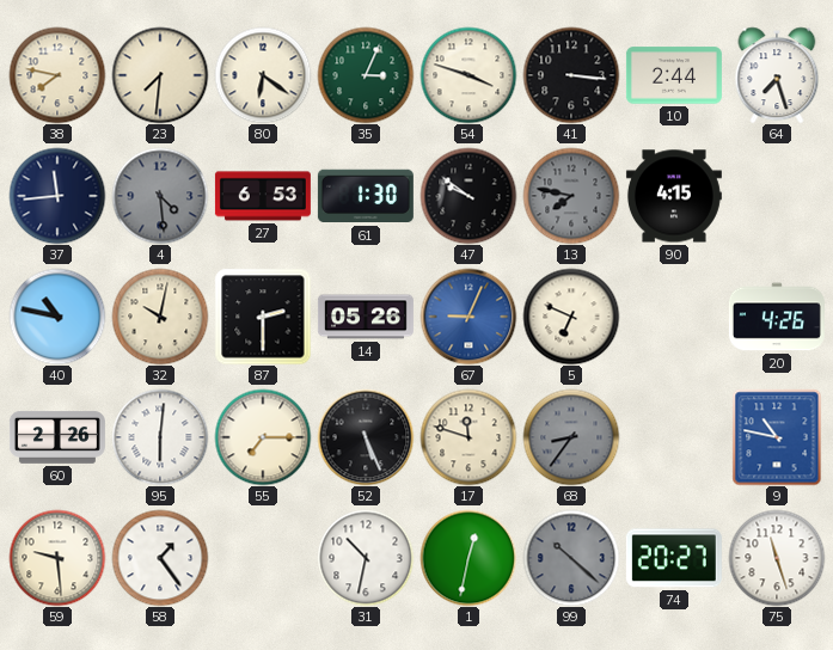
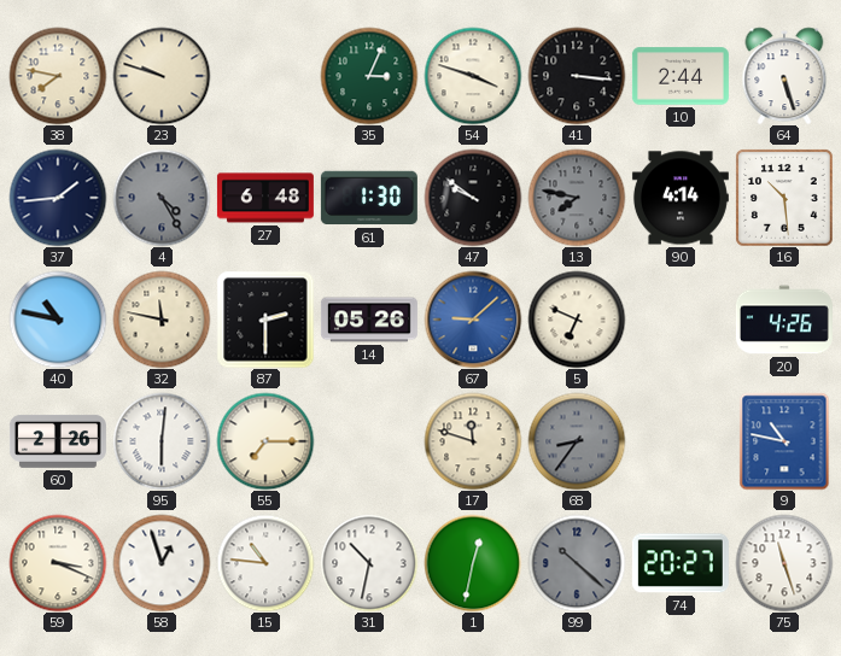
23: 7:31 -> 9:48
80: 6:21 -> none
64: 7:27 -> 5:27
37: 11:44 -> 1:44
4: 4:29 -> 4:25
27: 6:53 -> 6:48
90: 4:15 -> 4:14
16: none -> 10:29
32: 10:02 -> 11:47
67: 9:04 -> 9:08
52: 5:26 -> none
59: 9:29 -> 3:19
58: 1:24 -> 12:57
15: none -> 10:46
